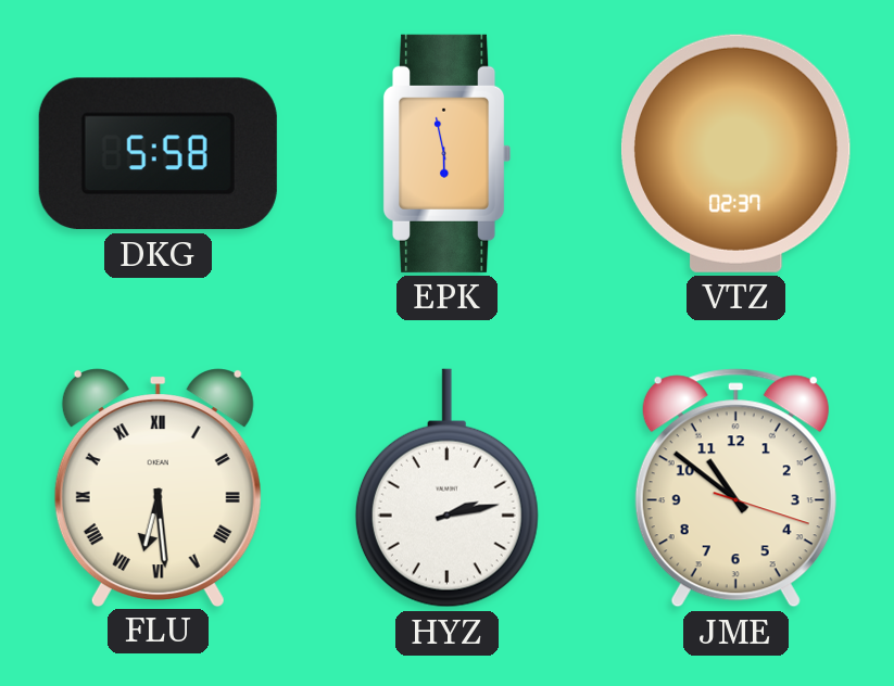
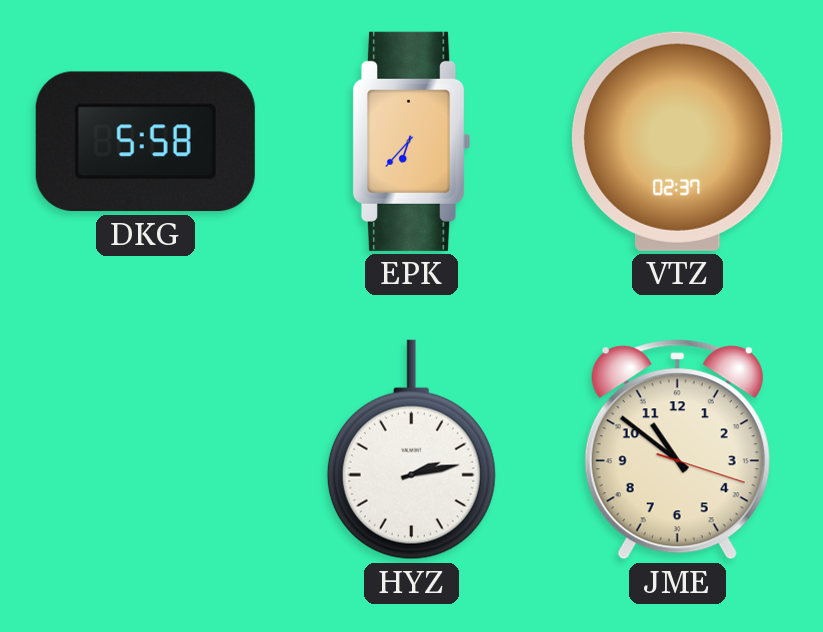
EPK: 5:58 -> 6:37
FLU: 6:29 -> none
